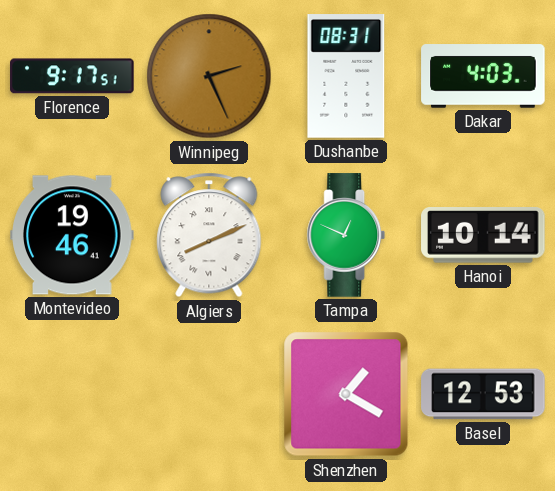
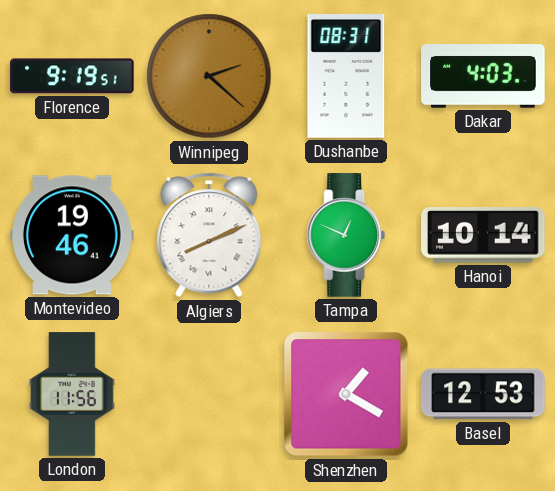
Florence: 9:17 -> 9:19
Winnipeg: 2:26 -> 2:22
London: none -> 11:56
